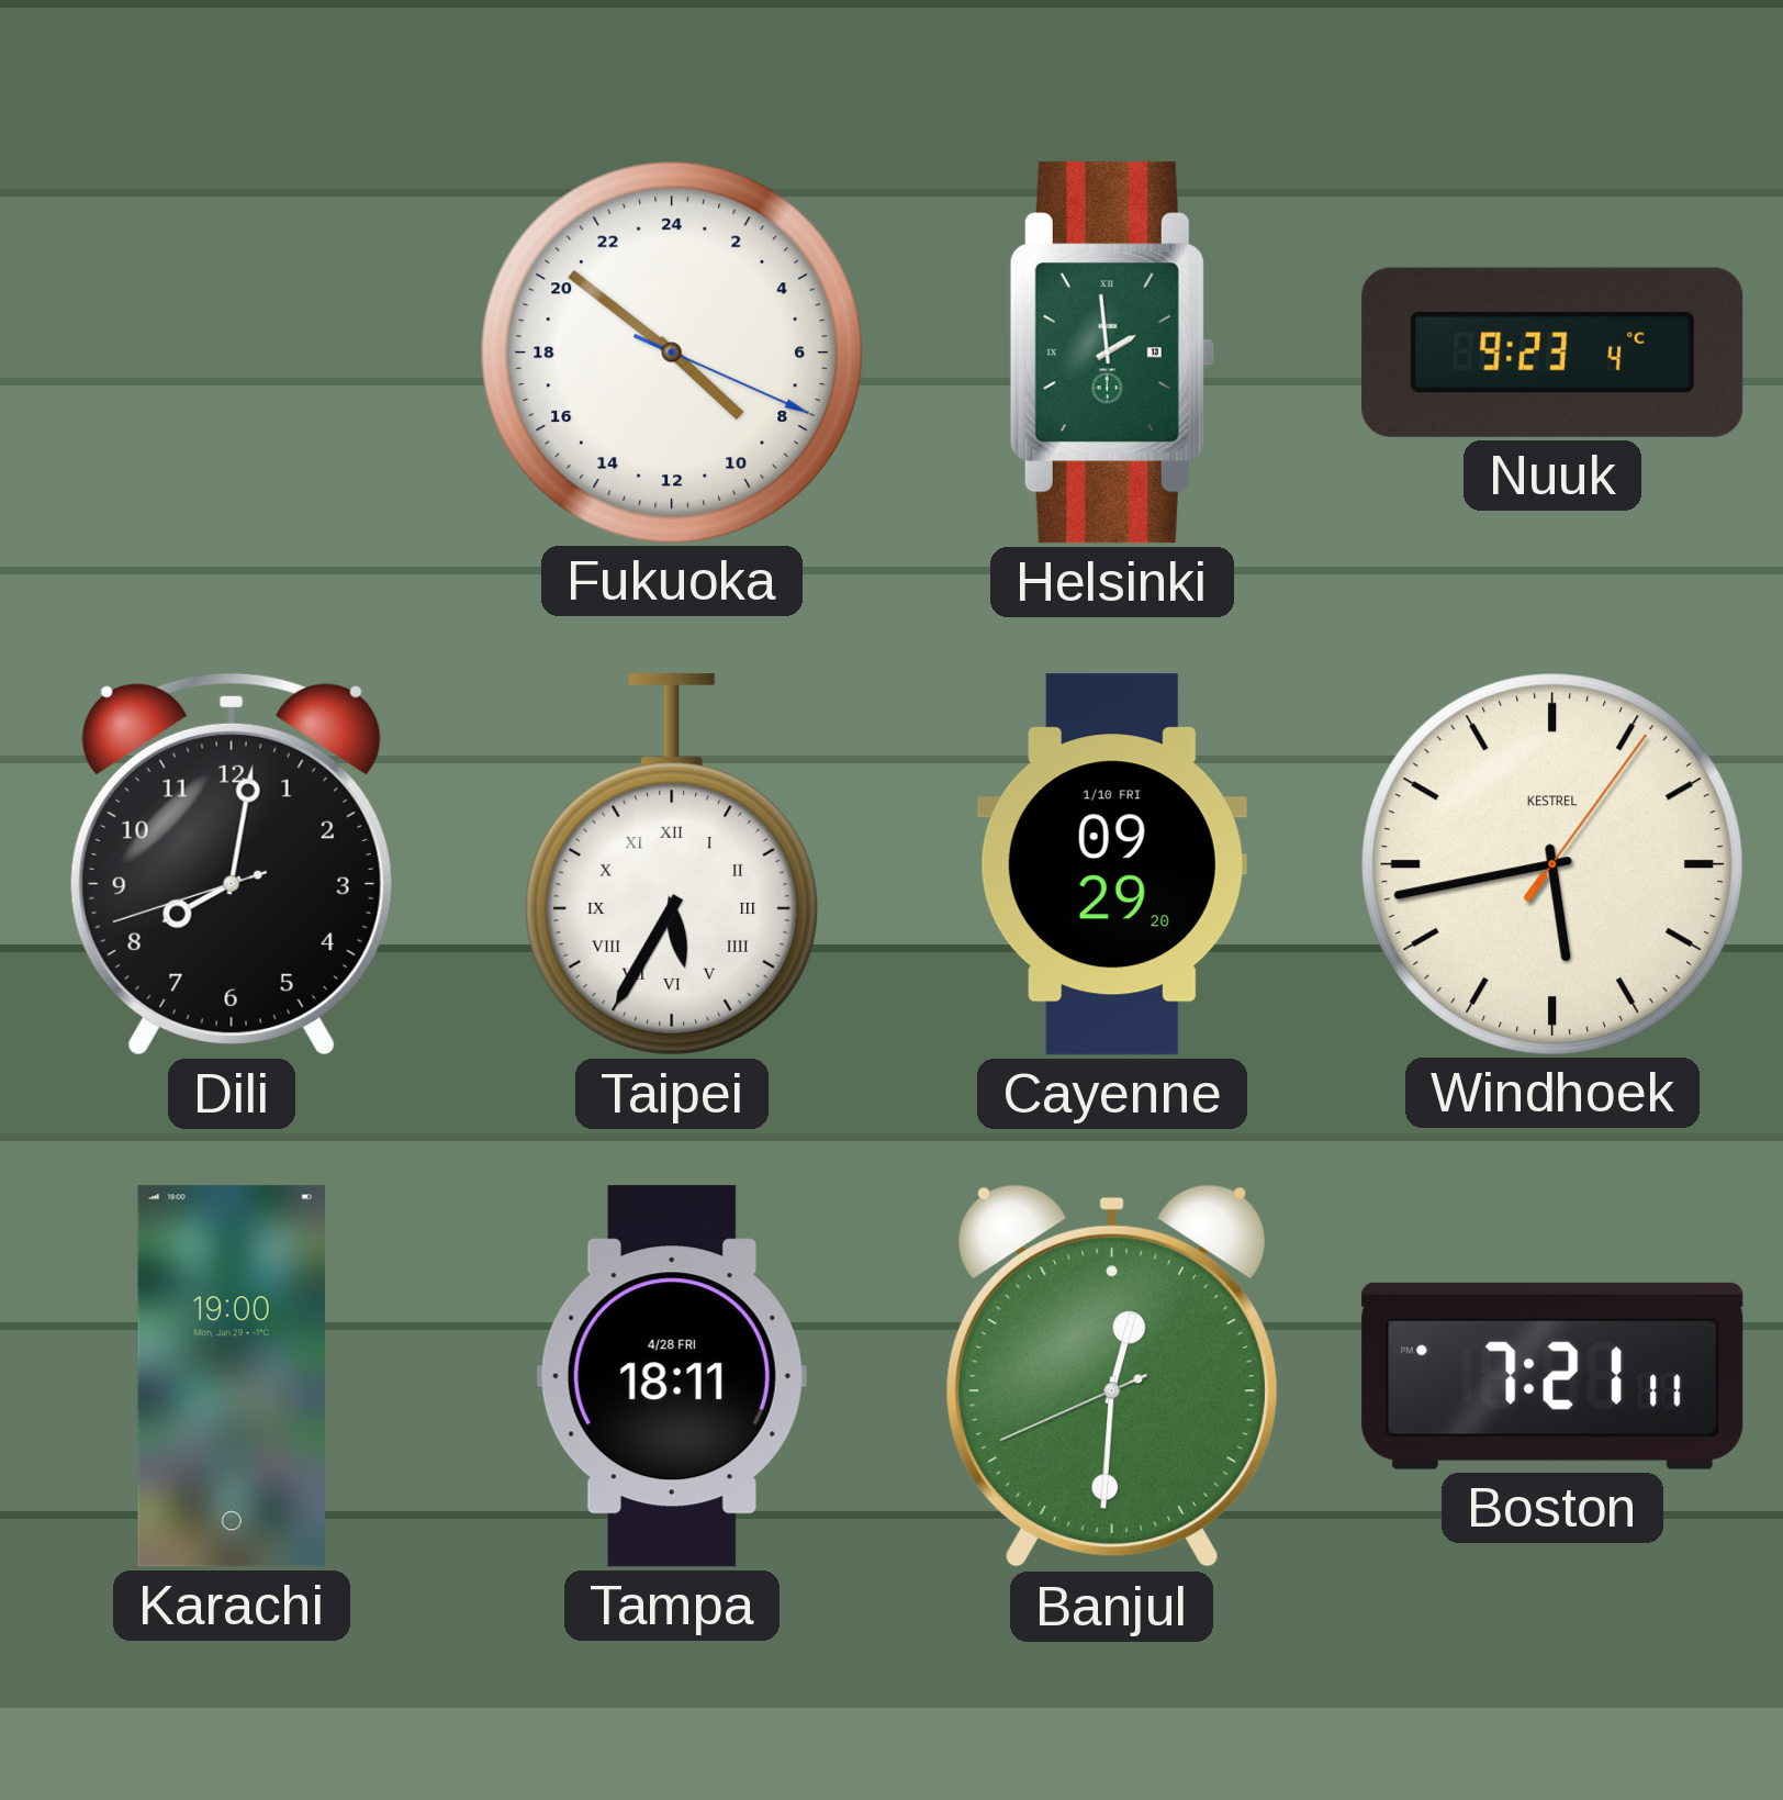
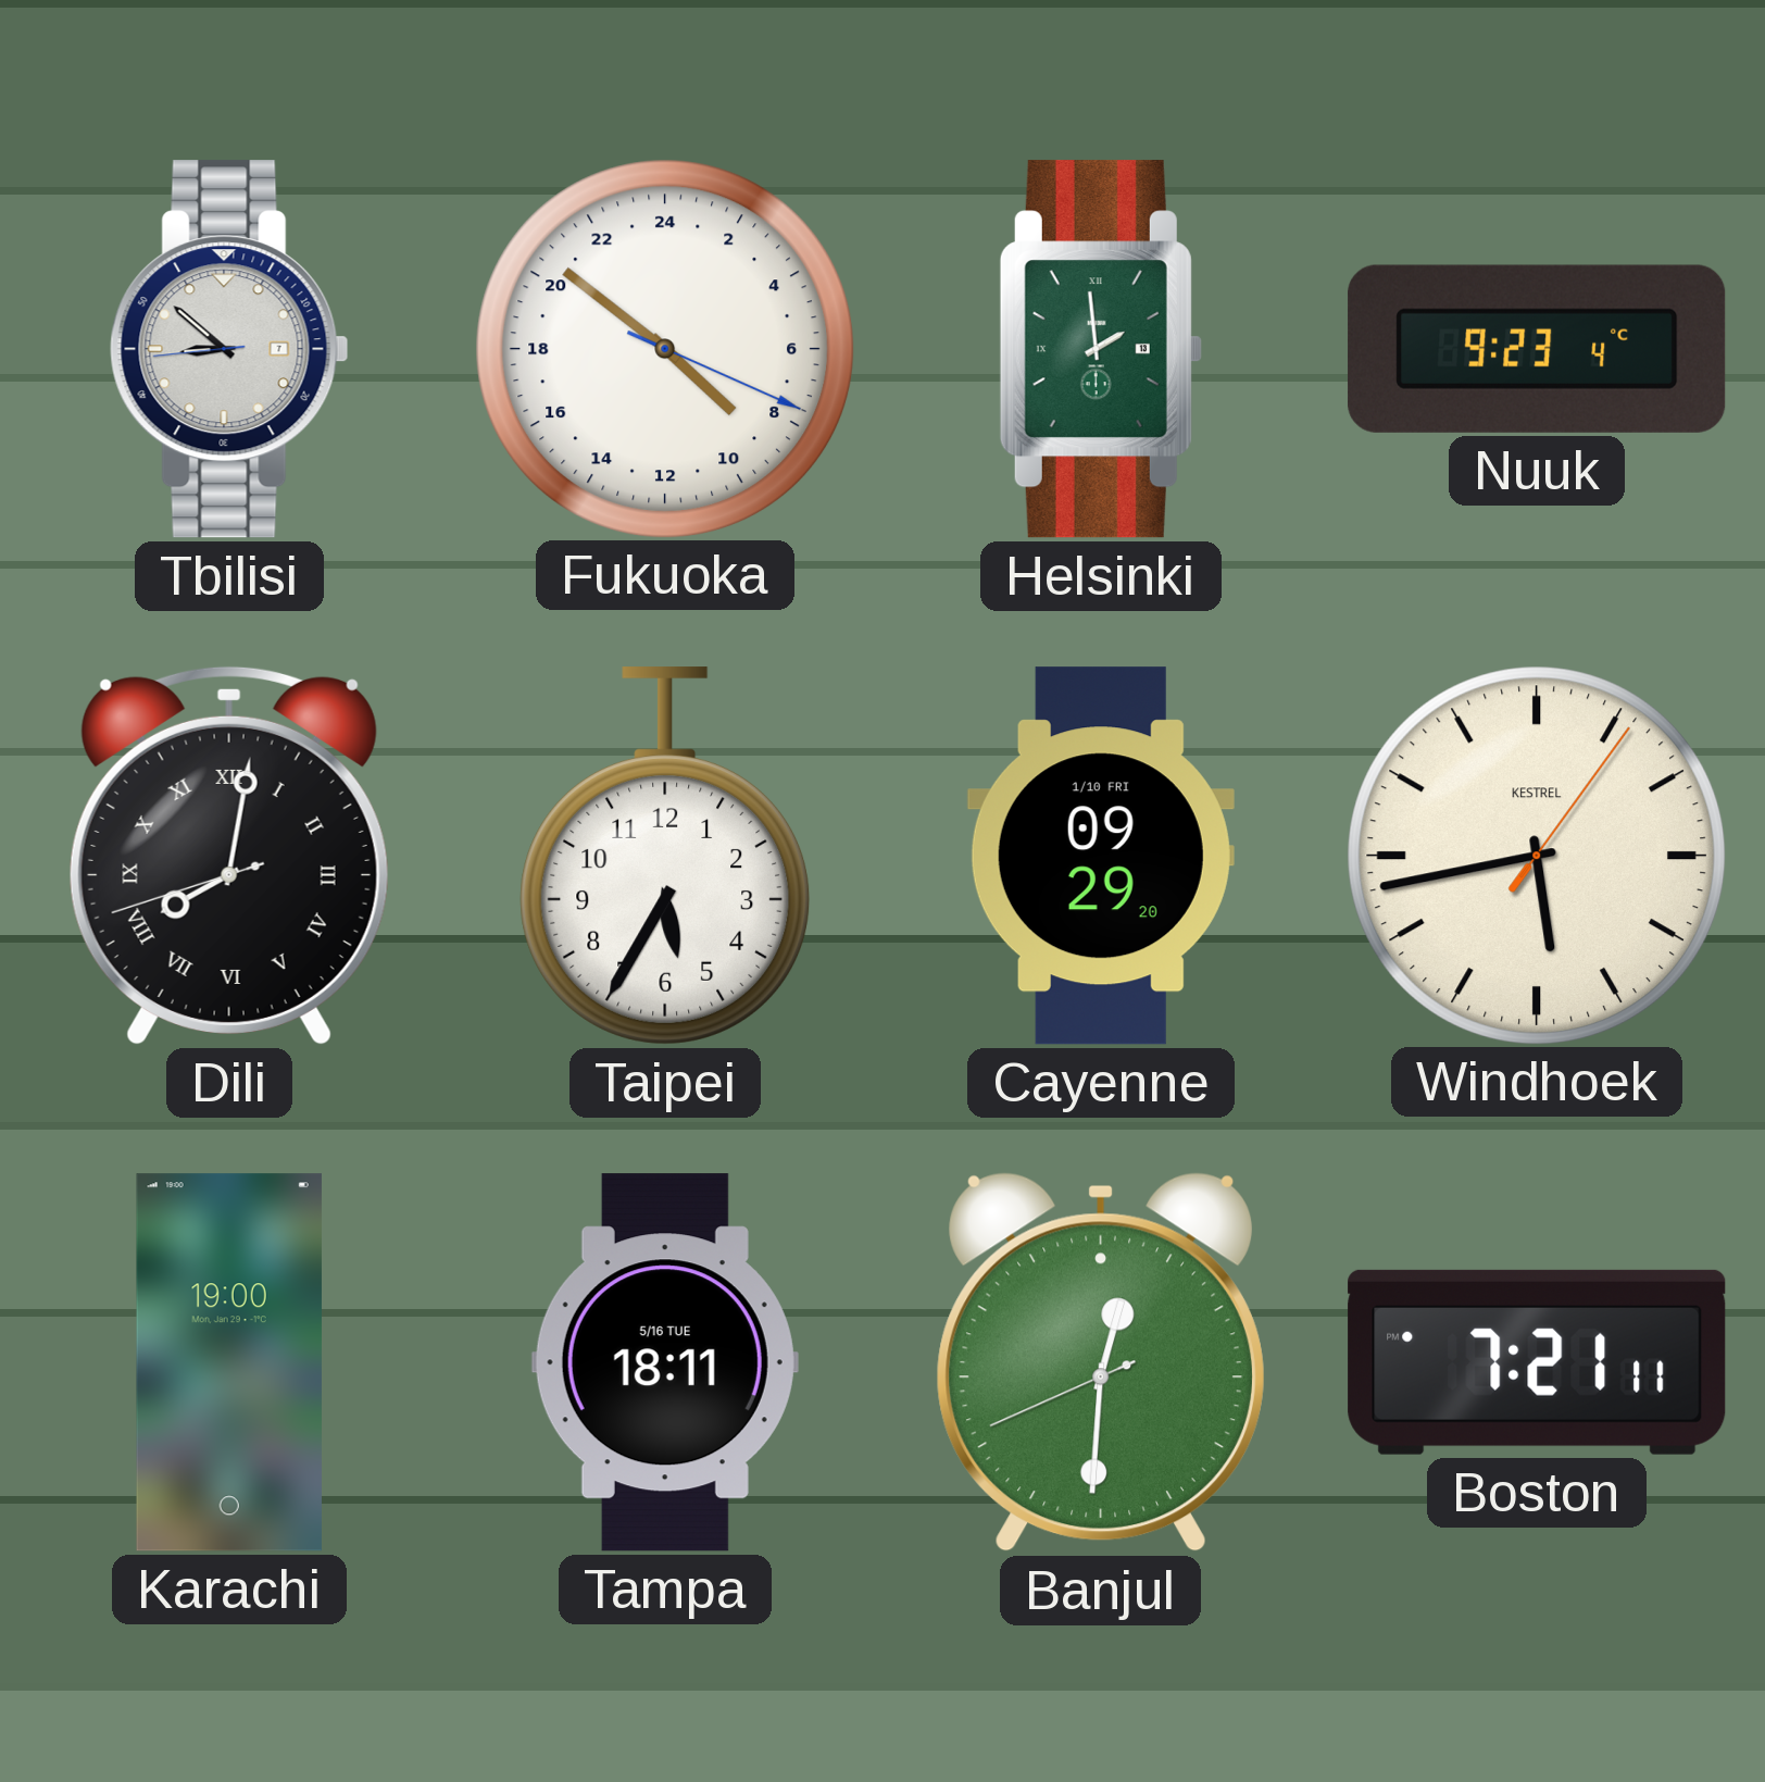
Tbilisi: none -> 8:51
Dili numerals: Arabic -> Roman
Taipei numerals: Roman -> Arabic
Tampa date: 4/28 FRI -> 5/16 TUE
